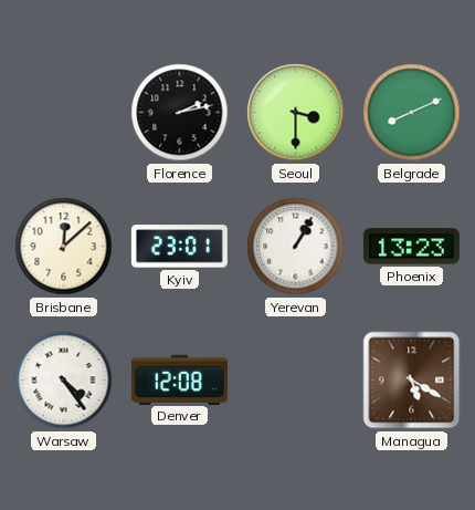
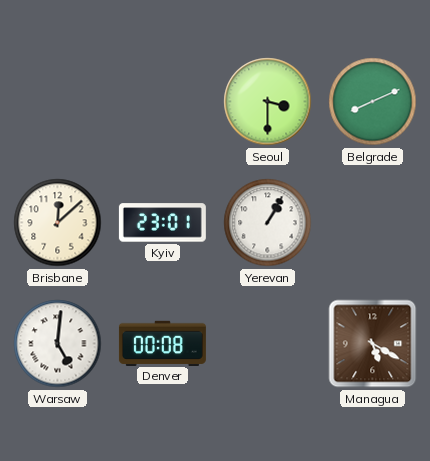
Florence: 2:13 -> none
Phoenix: 13:23 -> none
Warsaw: 4:24 -> 5:01
Denver: 12:08 -> 00:08
